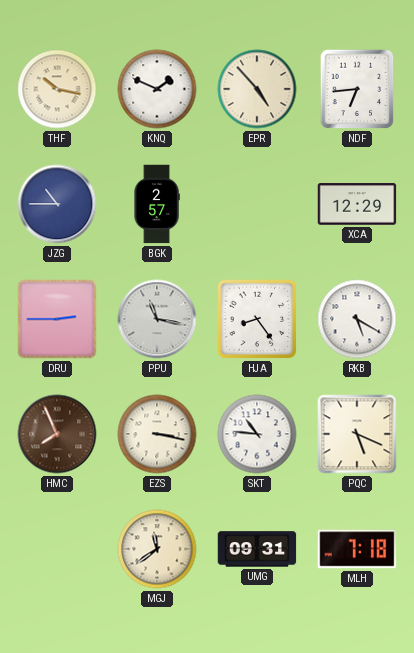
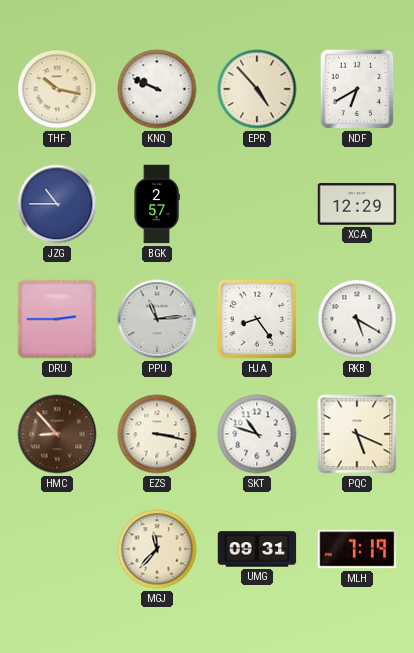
KNQ: 1:49 -> 9:49
NDF: 6:44 -> 6:40
PPU: 11:17 -> 11:14
HMC: 7:56 -> 8:53
SKT: 10:46 -> 10:48
MGJ: 11:39 -> 11:37
MLH: 7:18 -> 7:19
